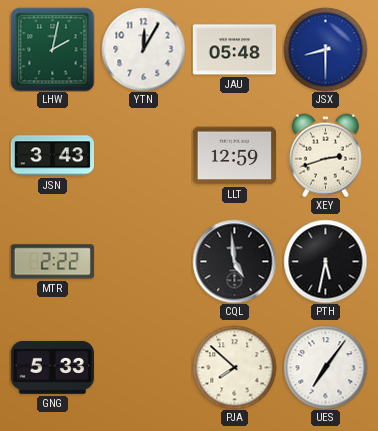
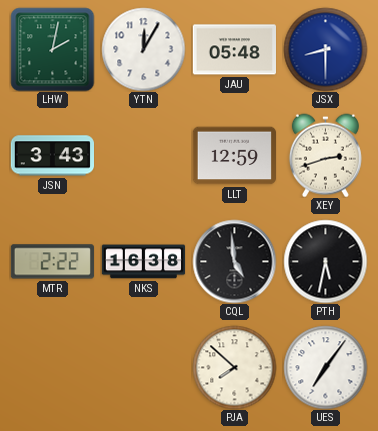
NKS: none -> 16:38
GNG: 5:33 -> none
